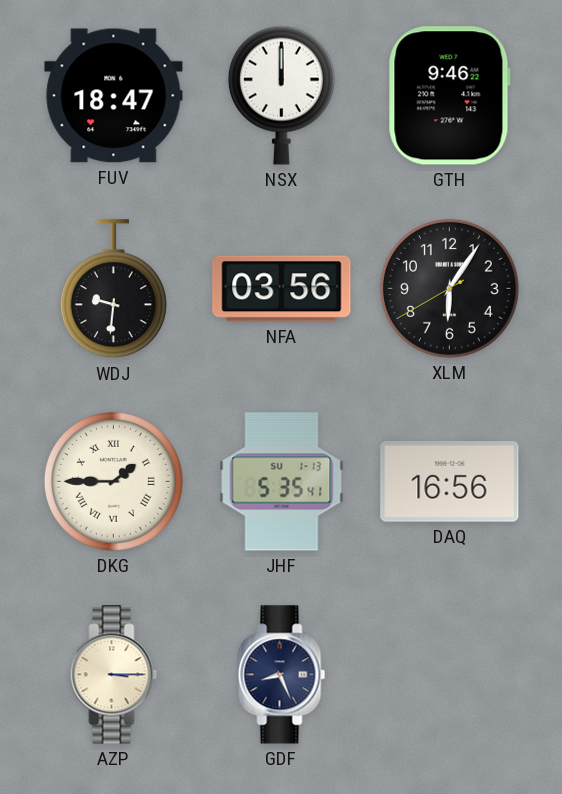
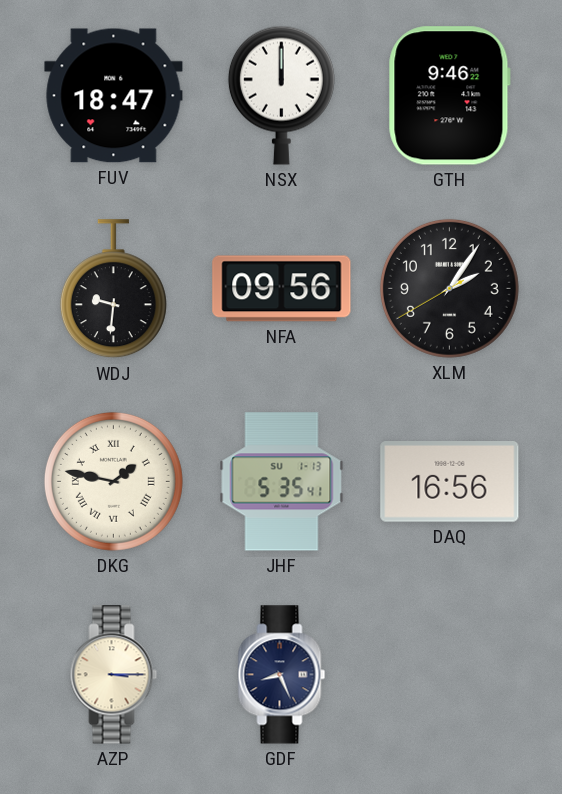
NFA: 03:56 -> 09:56
XLM: 6:05 -> 2:05
DKG: 1:45 -> 1:47
